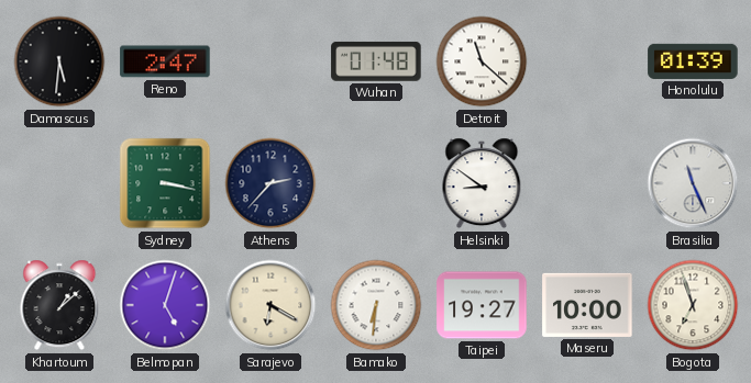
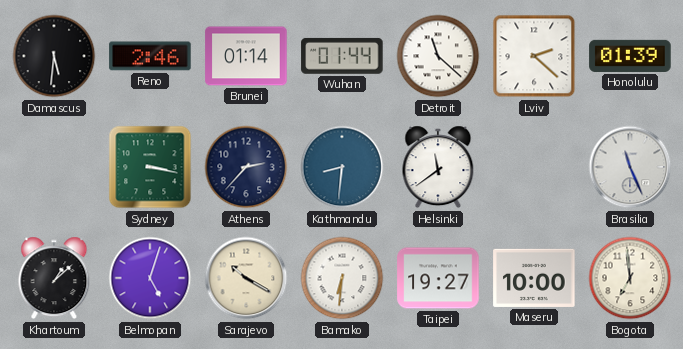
Reno: 2:47 -> 2:46
Brunei: none -> 01:14
Wuhan: 01:48 -> 01:44
Lviv: none -> 2:22
Kathmandu: none -> 8:31
Helsinki: 8:51 -> 11:39
Sarajevo: 6:20 -> 10:20
Bogota: 6:57 -> 6:59
